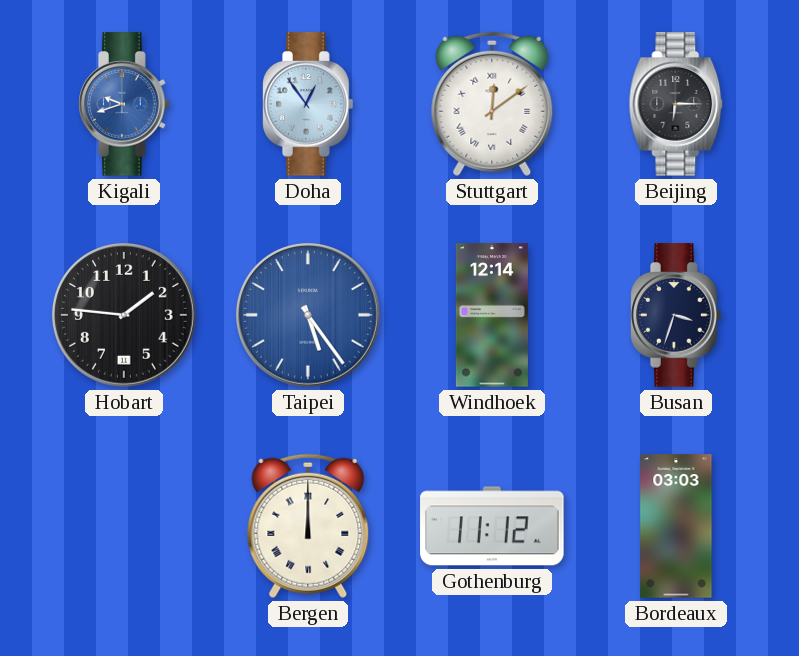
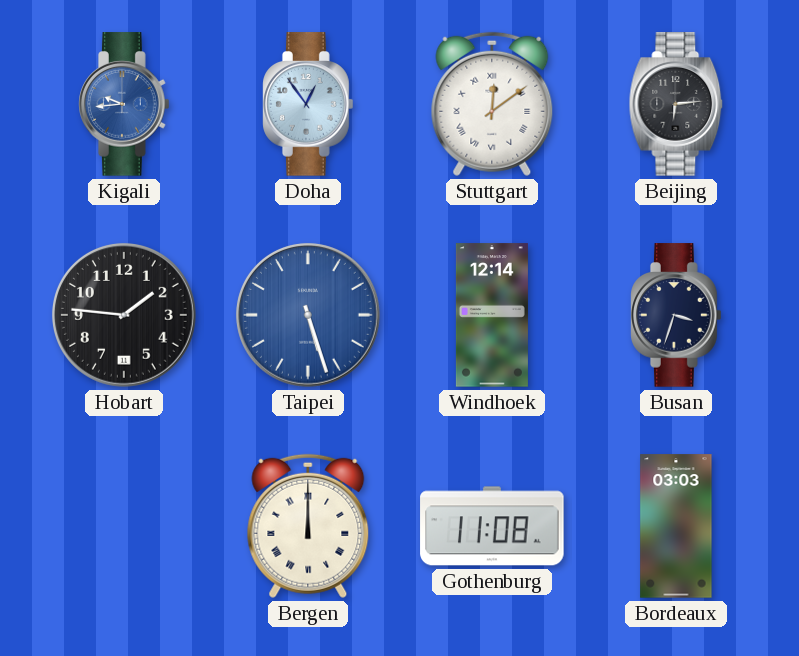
Kigali: 9:42 -> 9:44
Beijing: 6:15 -> 6:14
Taipei: 5:24 -> 5:27
Gothenburg: 11:12 -> 11:08
